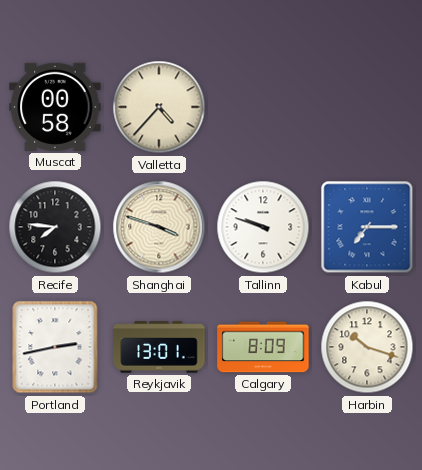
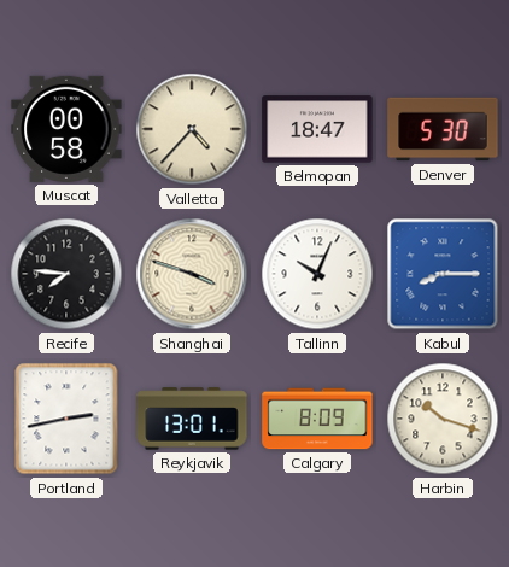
Belmopan: none -> 18:47
Denver: none -> 5:30
Tallinn: 9:48 -> 10:04
Kabul: 7:15 -> 8:15
